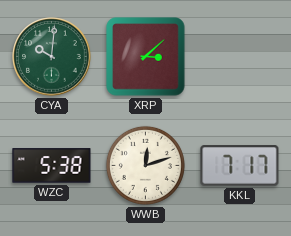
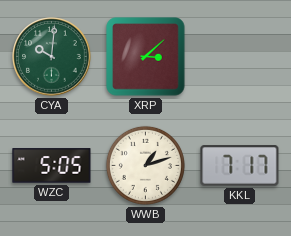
WZC: 5:38 -> 5:05
WWB: 12:12 -> 1:12
